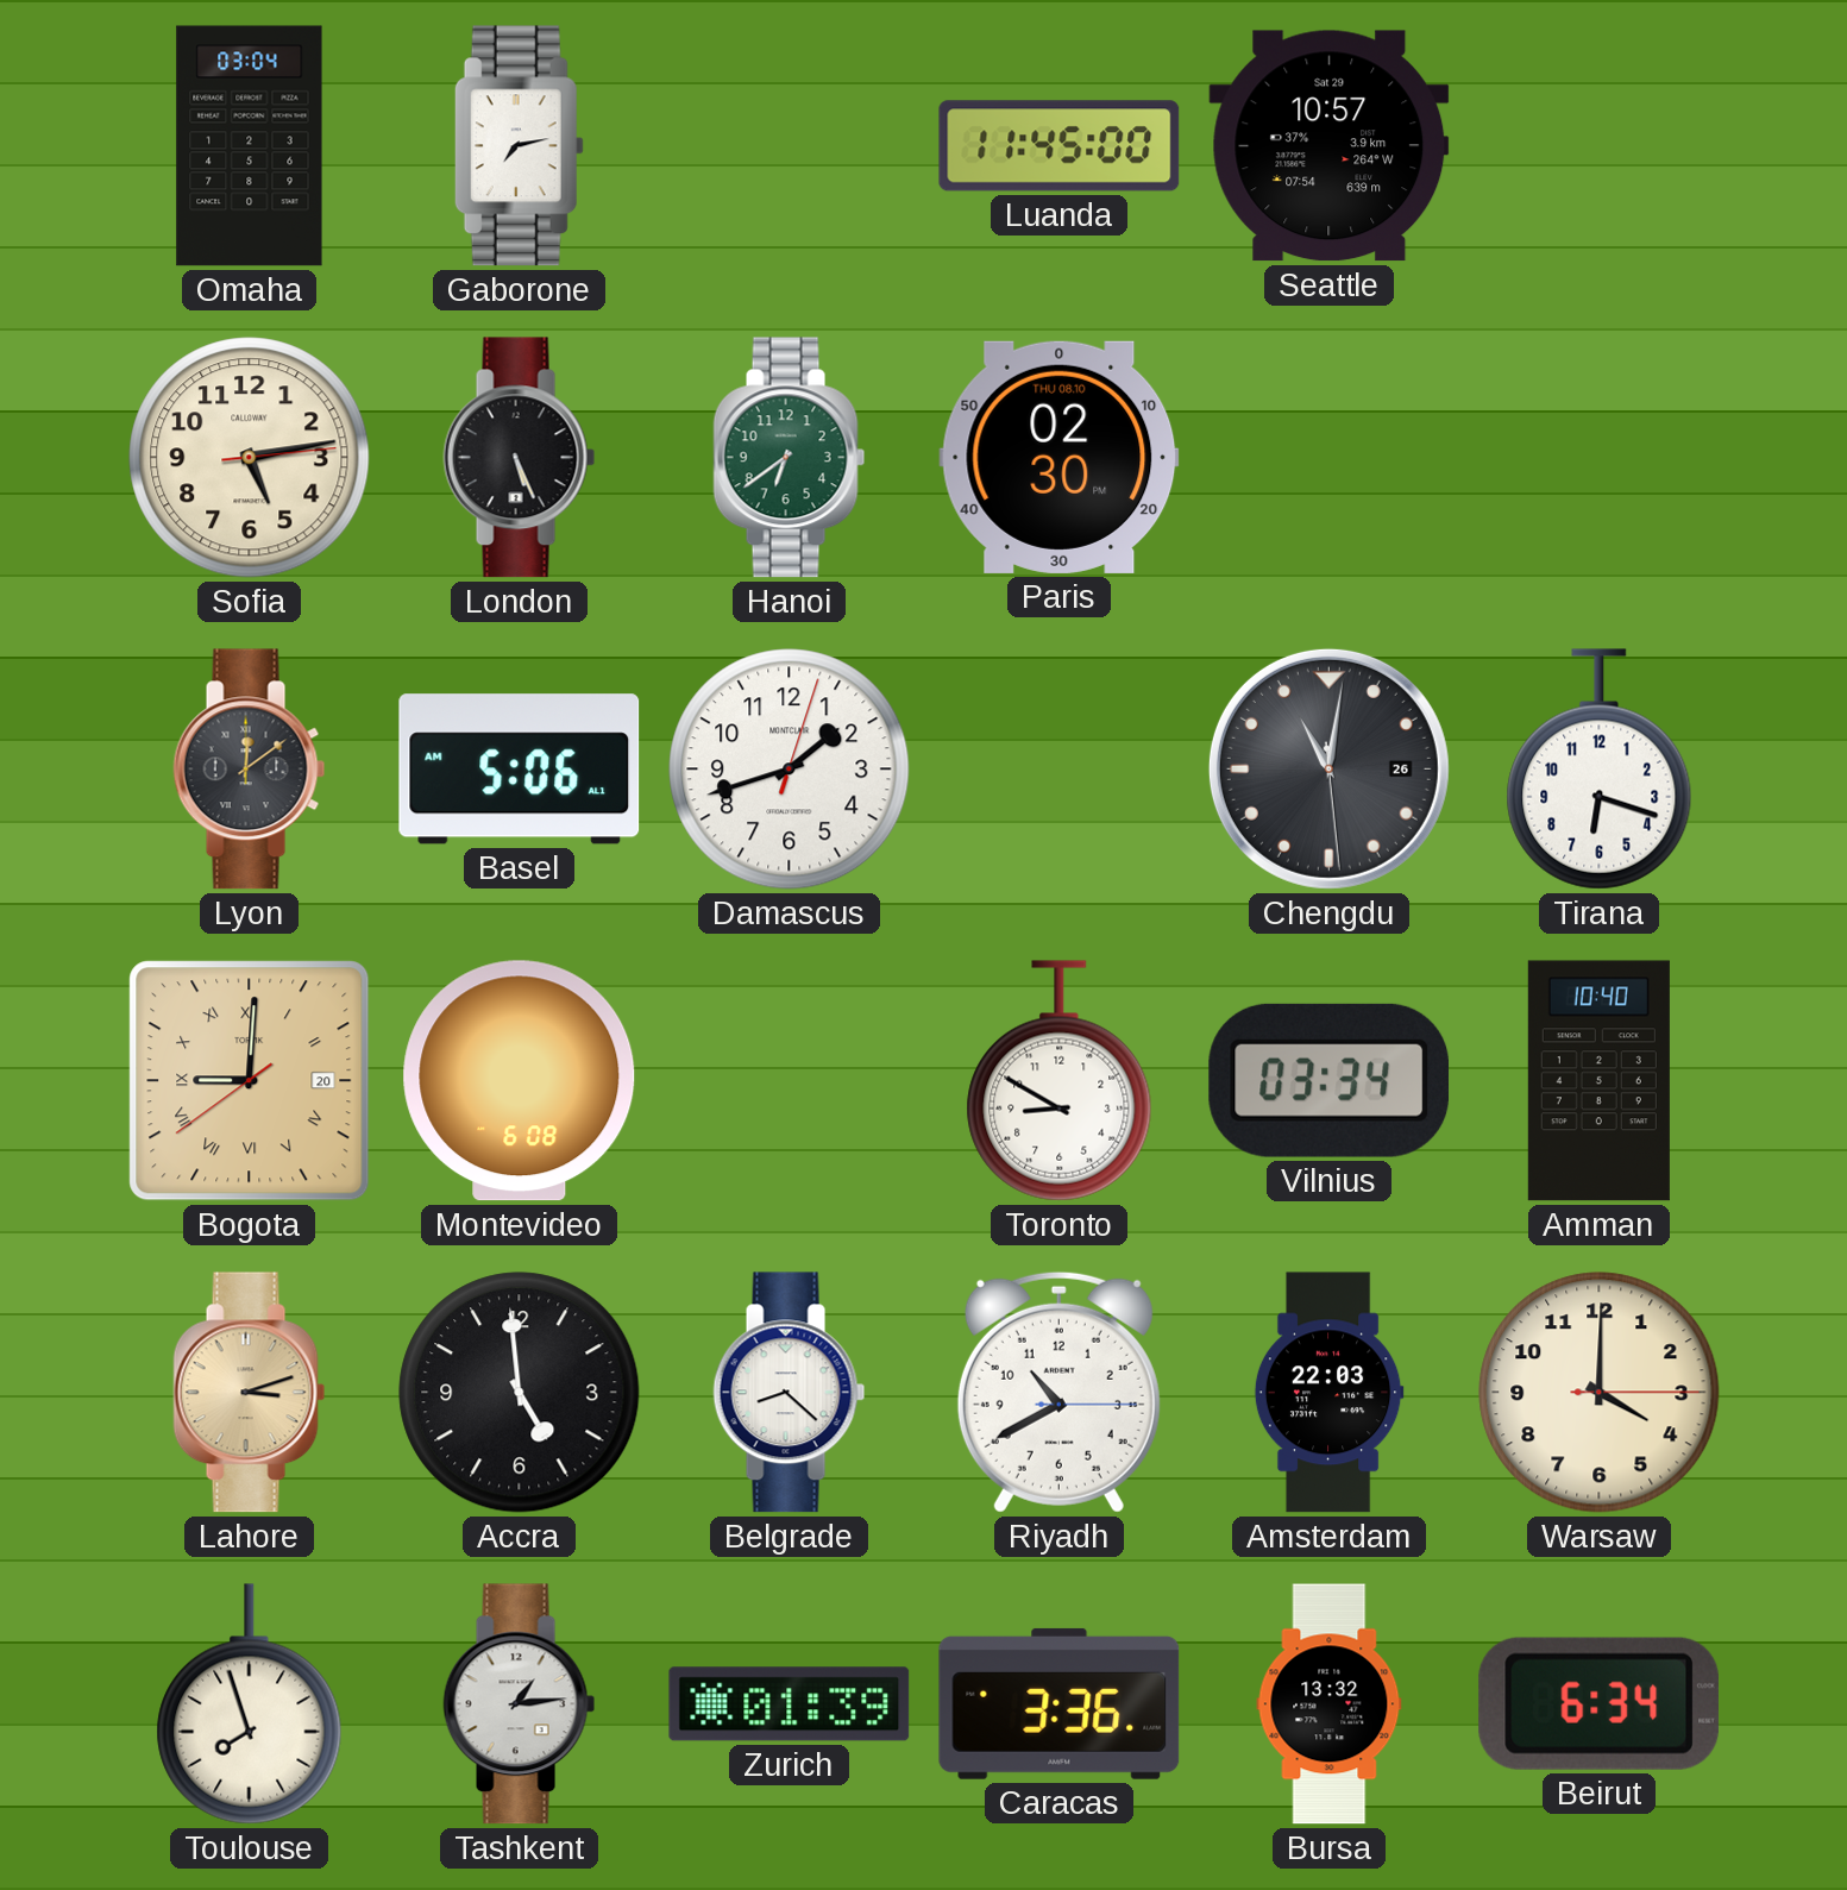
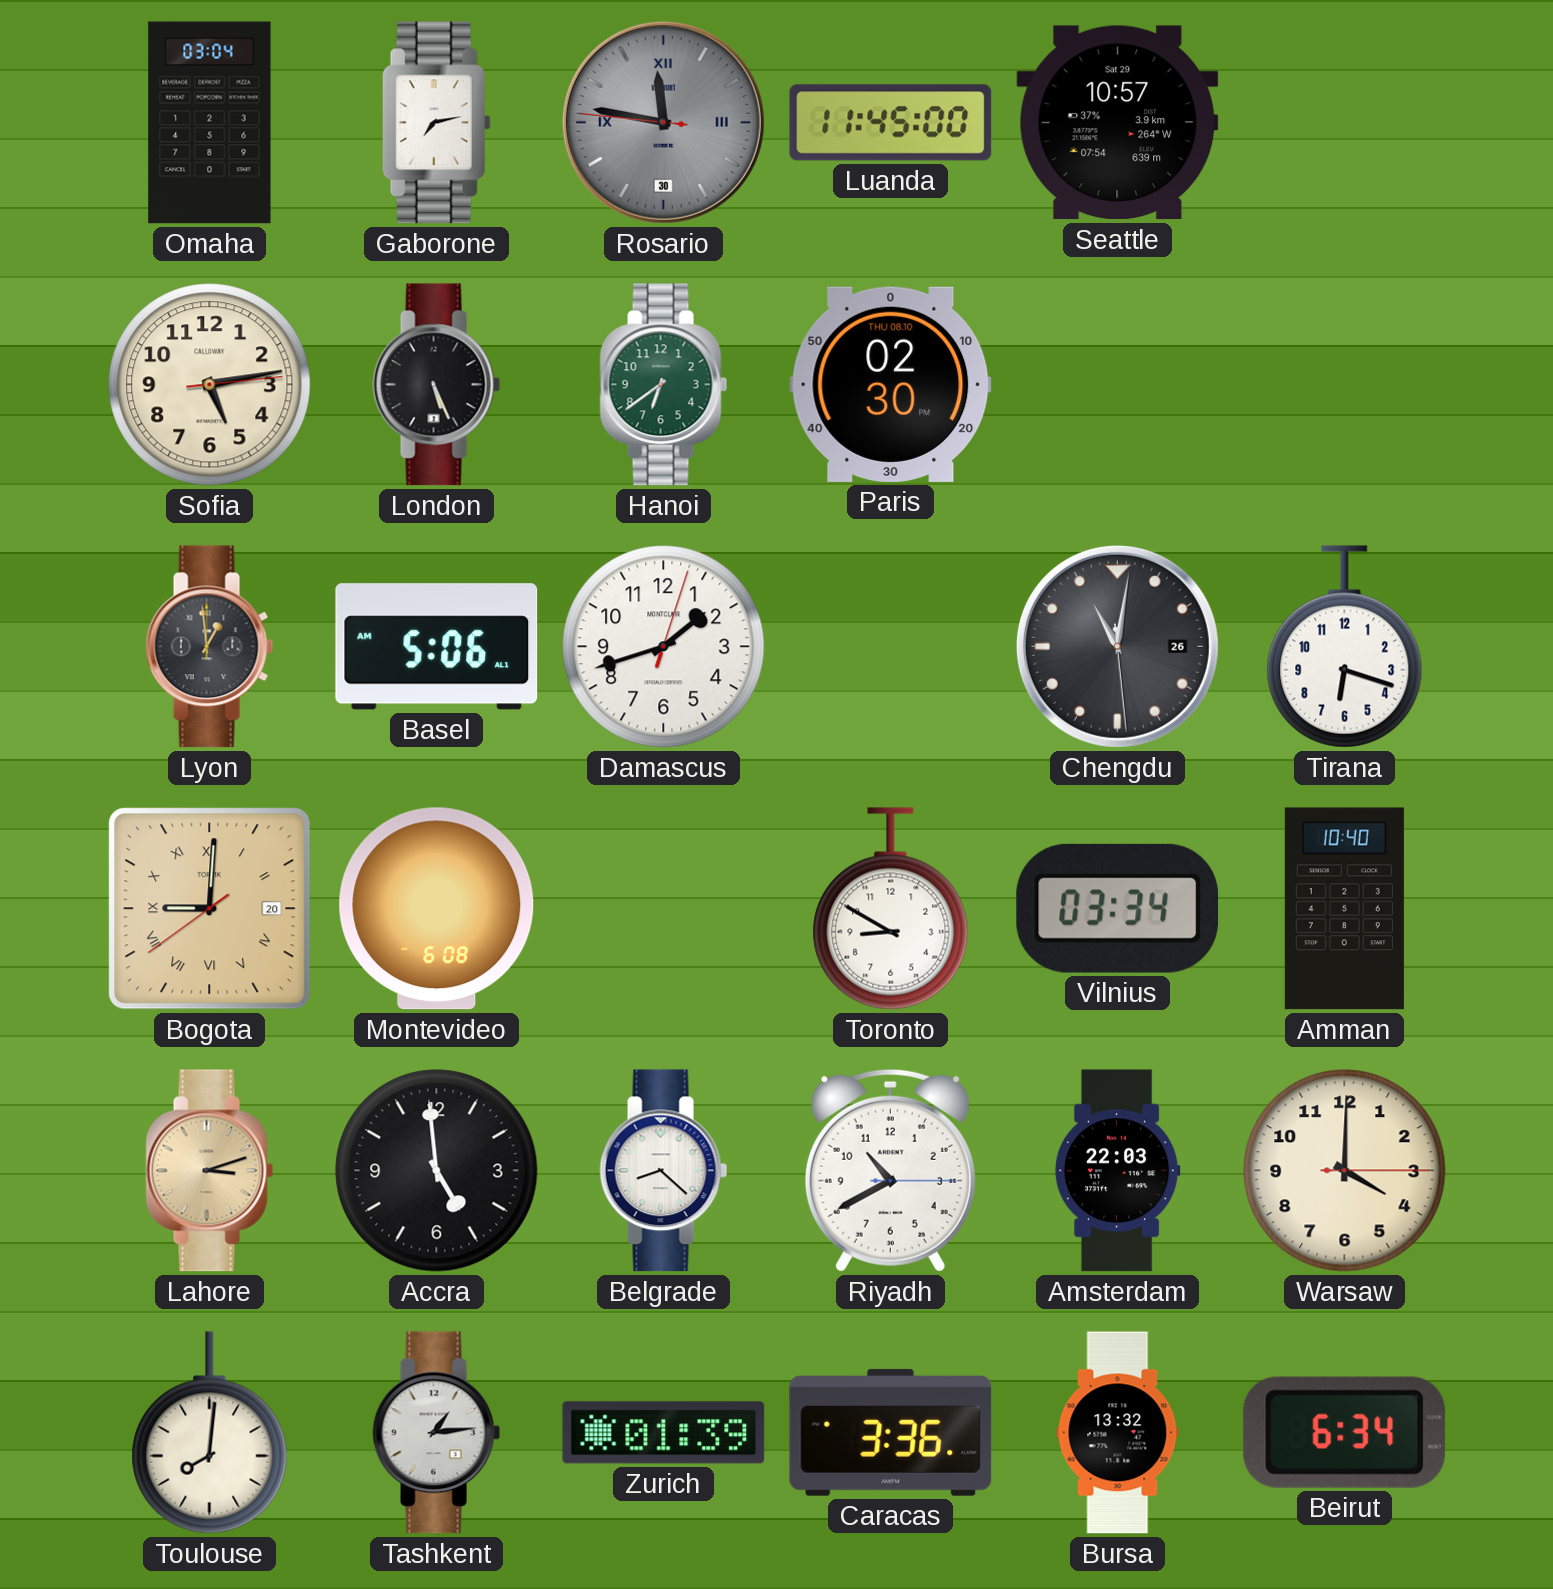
Rosario: none -> 11:46
Lyon: 12:09 -> 12:59
Toulouse: 7:57 -> 8:01
